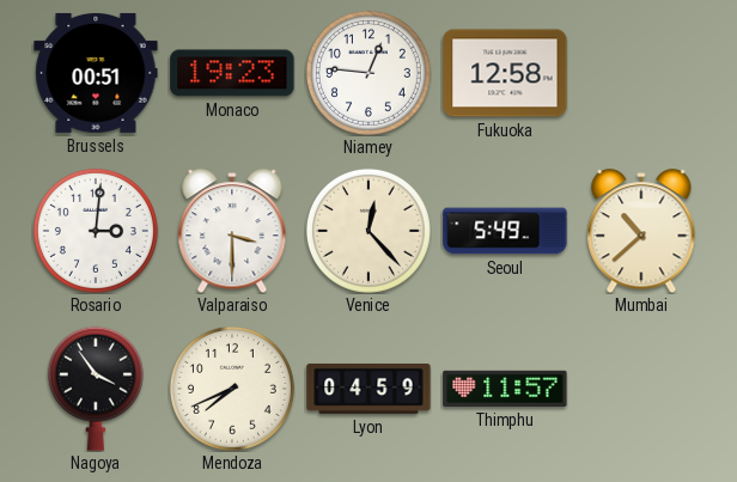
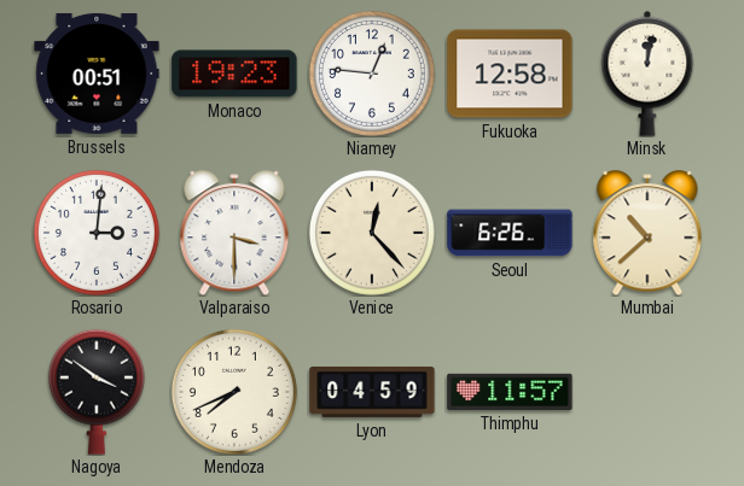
Minsk: none -> 12:02
Seoul: 5:49 -> 6:26
Nagoya: 3:54 -> 3:51
